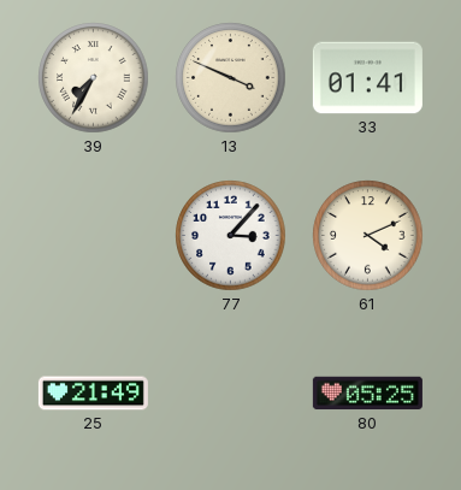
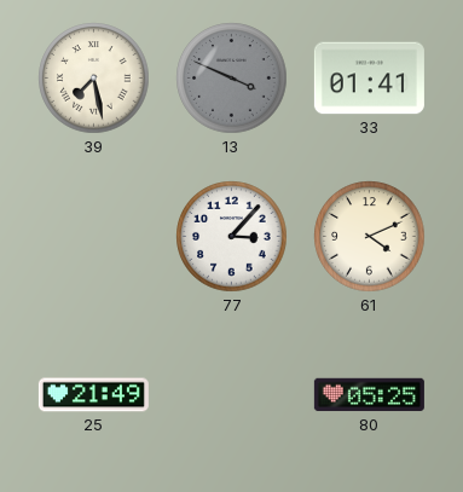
39: 7:35 -> 7:28
13 dial: cream -> grey
